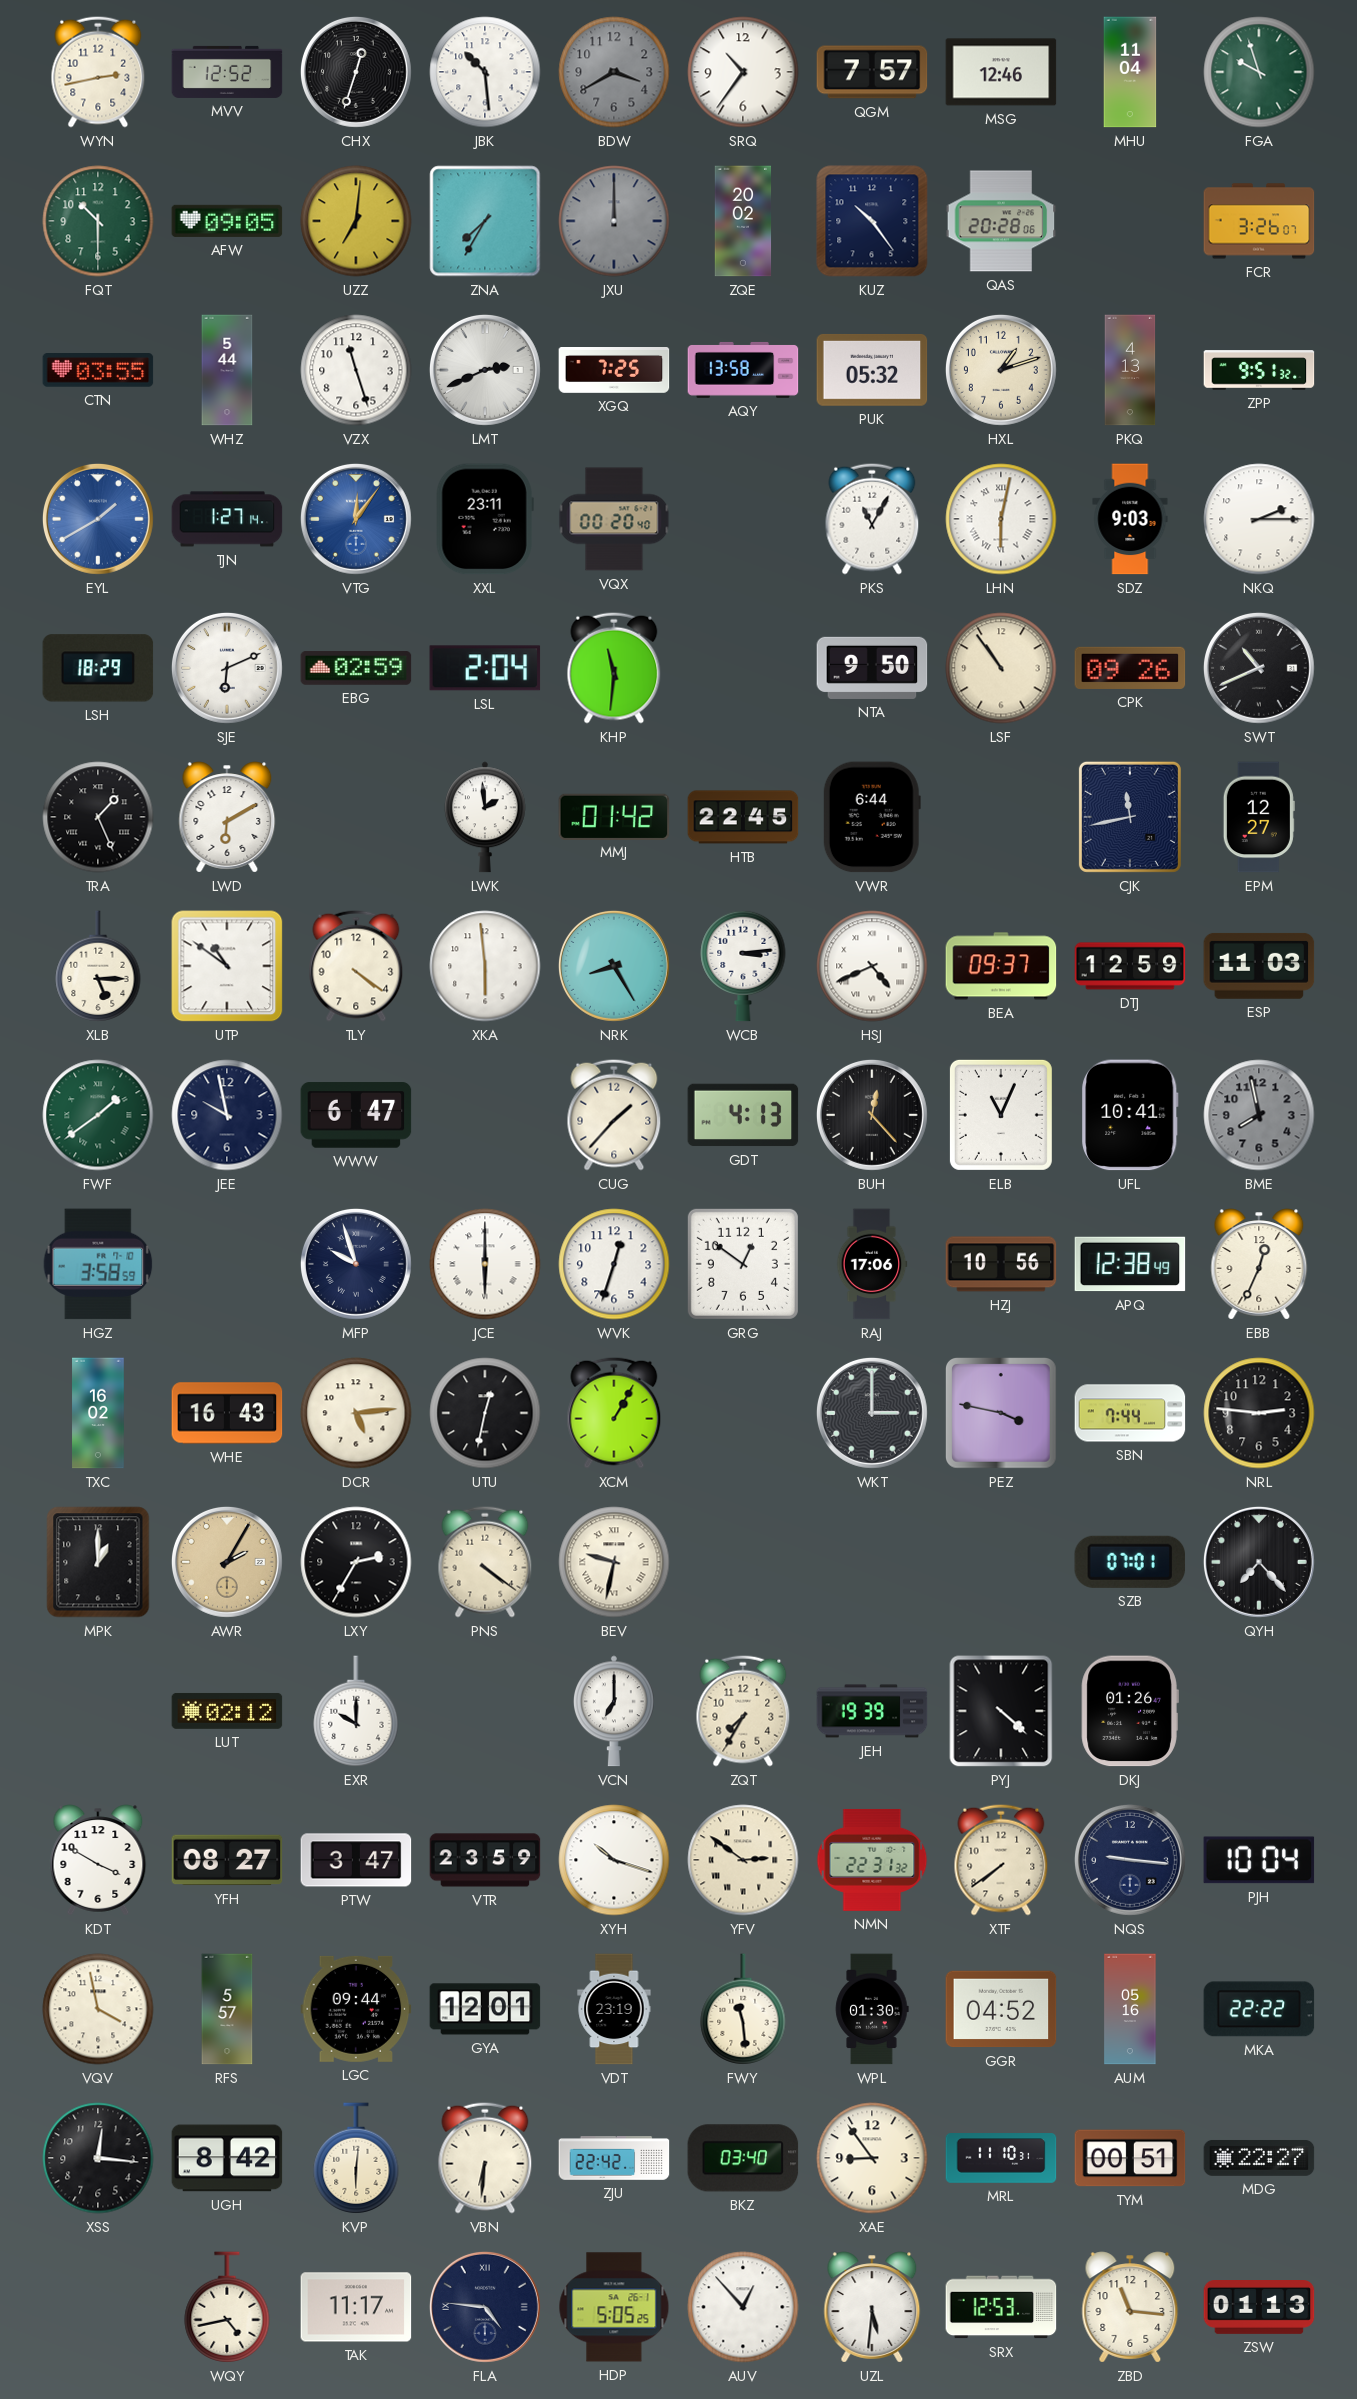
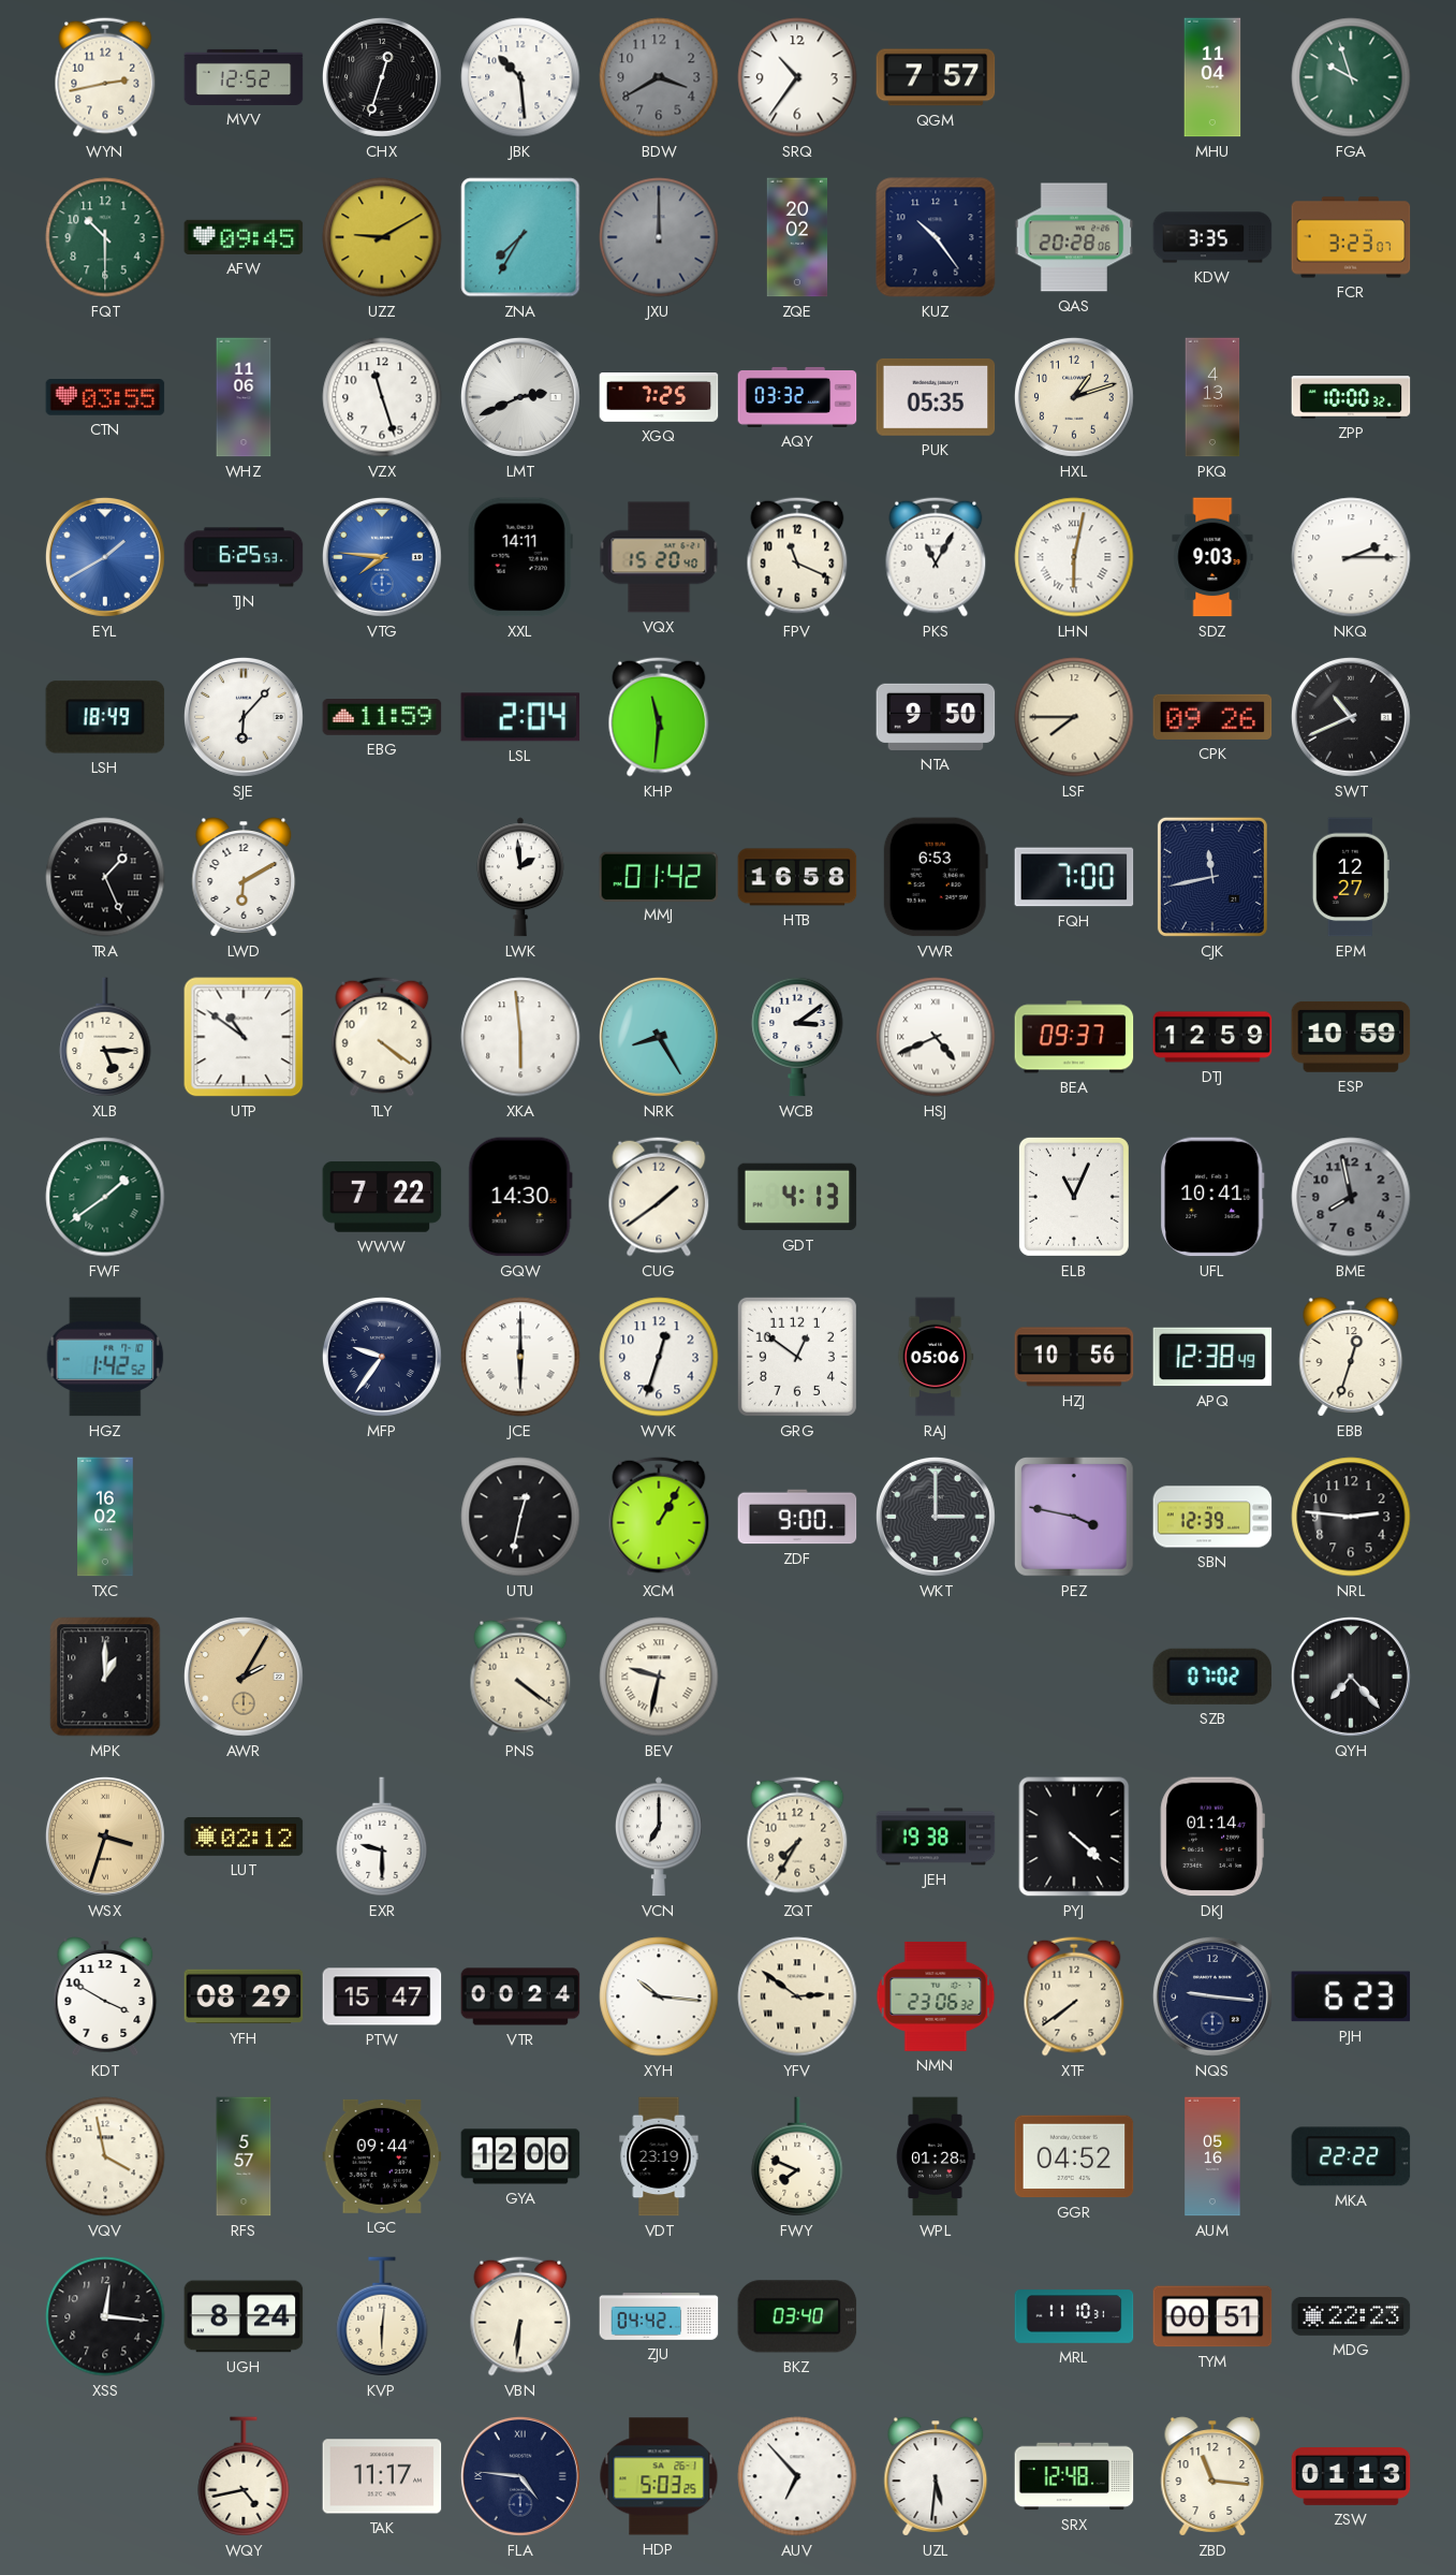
MSG: 12:46 -> none
AFW: 09:05 -> 09:45
UZZ: 7:01 -> 9:10
KDW: none -> 3:35
FCR: 3:26 -> 3:23
WHZ: 5:44 -> 11:06
AQY: 13:58 -> 03:32
PUK: 05:32 -> 05:35
ZPP: 9:51 -> 10:00
TJN: 1:27 -> 6:25
VTG: 12:06 -> 7:46
XXL: 23:11 -> 14:11
VQX: 00:20 -> 15:20
FPV: none -> 11:19
LSH: 18:29 -> 18:49
SJE: 6:11 -> 6:07
EBG: 02:59 -> 11:59
LSF: 10:54 -> 7:45
HTB: 22:45 -> 16:58
VWR: 6:44 -> 6:53
FQH: none -> 7:00
WCB: 3:14 -> 3:09
ESP: 11:03 -> 10:59
JEE: 9:58 -> none
WWW: 6:47 -> 7:22
GQW: none -> 14:30
CUG: 1:37 -> 1:39
BUH: 12:23 -> none
HGZ: 3:58 -> 1:42
MFP: 9:57 -> 9:36
RAJ: 17:06 -> 05:06
EBB: 12:34 -> 12:33
WHE: 16:43 -> none
DCR: 5:14 -> none
ZDF: none -> 9:00
SBN: 7:44 -> 12:39
LXY: 2:35 -> none
SZB: 07:01 -> 07:02
WSX: none -> 3:33
EXR: 10:00 -> 9:30
JEH: 19:39 -> 19:38
DKJ: 01:26 -> 01:14
YFH: 08:27 -> 08:29
PTW: 3:47 -> 15:47
VTR: 23:59 -> 00:24
XYH: 10:18 -> 10:16
NMN: 22:31 -> 23:06
PJH: 10:04 -> 6:23
GYA: 12:01 -> 12:00
FWY: 11:29 -> 7:49
WPL: 01:30 -> 01:28
UGH: 8:42 -> 8:24
ZJU: 22:42 -> 04:42
XAE: 8:54 -> none
MDG: 22:27 -> 22:23
HDP: 5:05 -> 5:03
AUV: 12:53 -> 6:53
SRX: 12:53 -> 12:48
